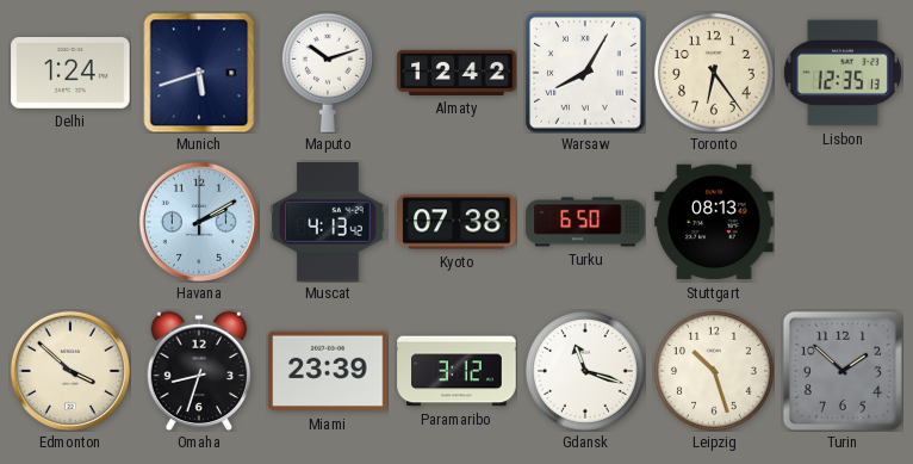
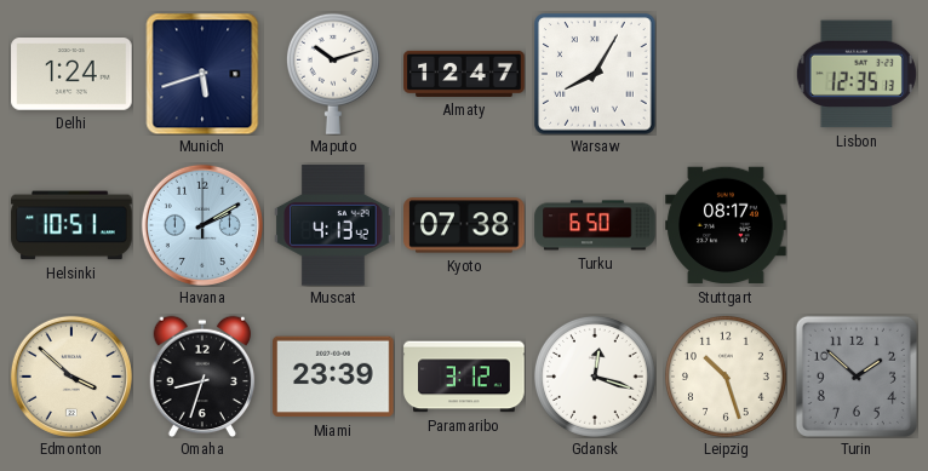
Almaty: 12:42 -> 12:47
Toronto: 6:24 -> none
Helsinki: none -> 10:51
Stuttgart: 08:13 -> 08:17
Gdansk: 11:18 -> 12:18
